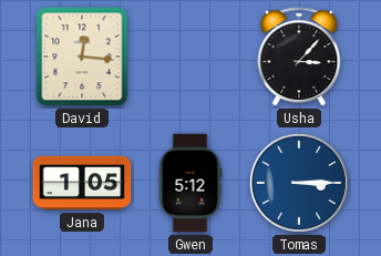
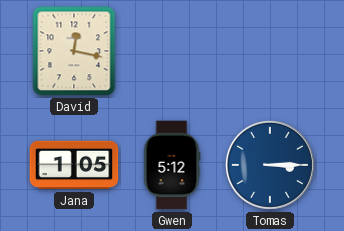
David: 12:16 -> 12:17
Usha: 3:07 -> none
